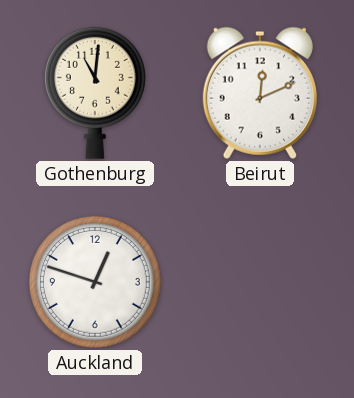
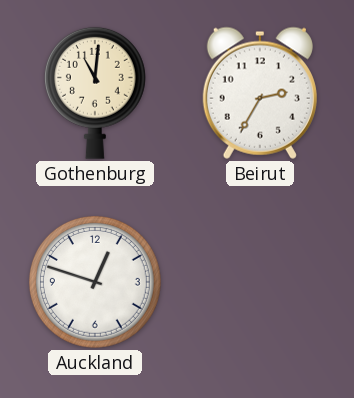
Beirut: 12:11 -> 2:35
